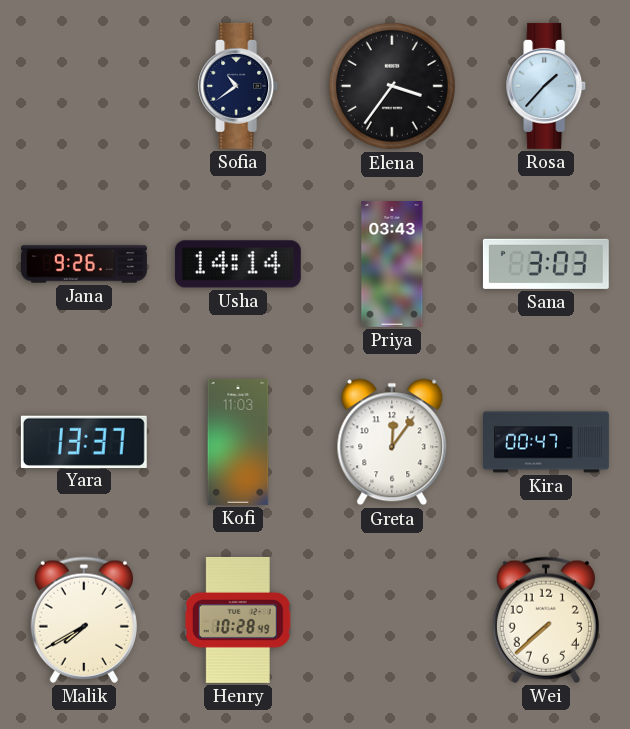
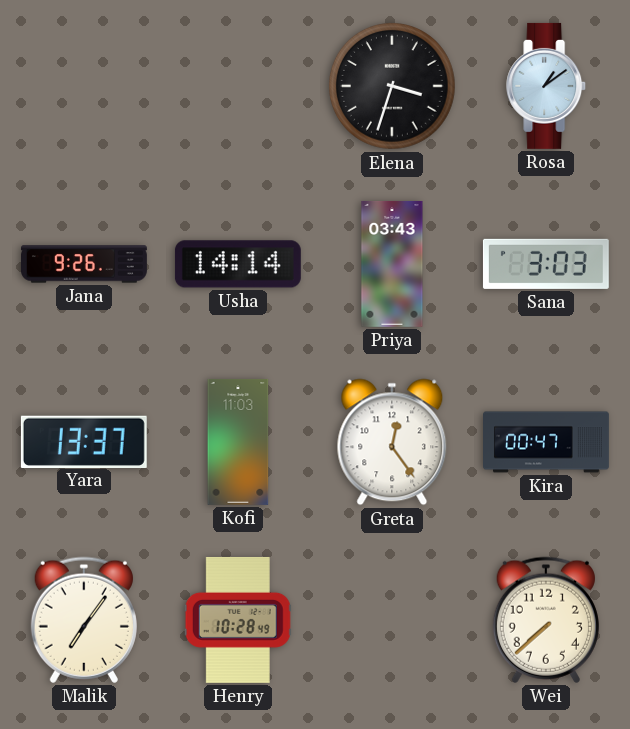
Sofia: 10:39 -> none
Elena: 3:36 -> 3:33
Rosa: 1:37 -> 1:09
Greta: 12:06 -> 12:24
Malik: 7:40 -> 7:06
